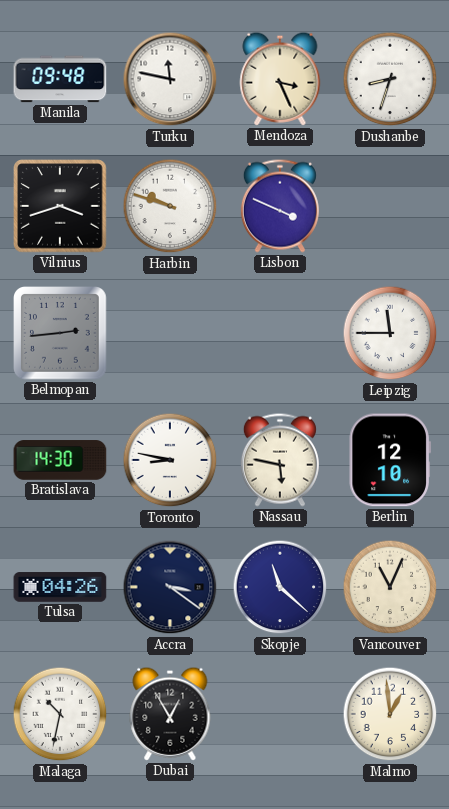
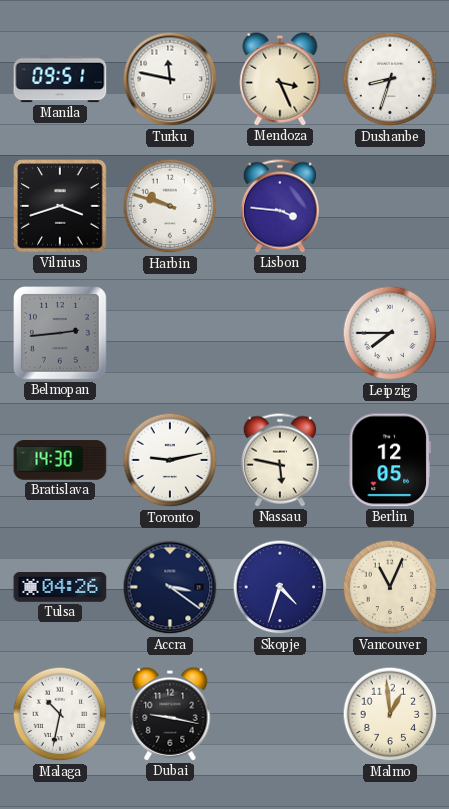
Manila: 09:48 -> 09:51
Lisbon: 3:49 -> 3:46
Leipzig: 11:45 -> 7:45
Toronto: 8:47 -> 9:13
Berlin: 12:10 -> 12:05
Skopje: 11:22 -> 4:33
Dubai: 12:55 -> 9:17
